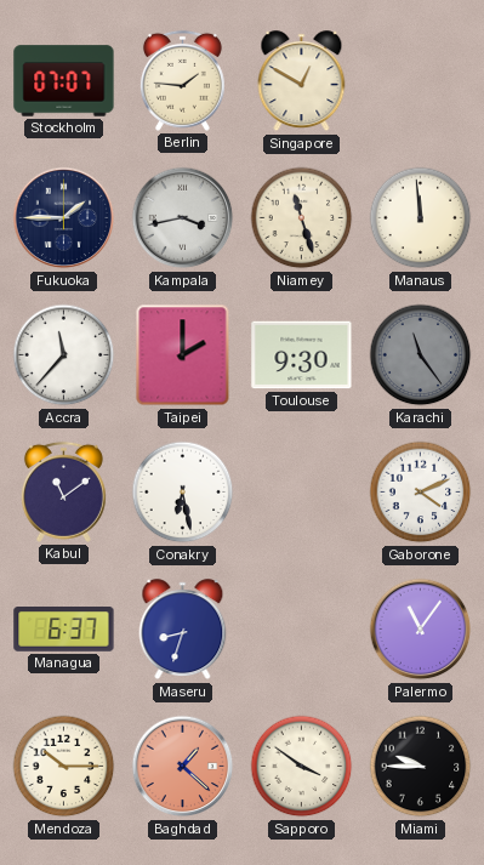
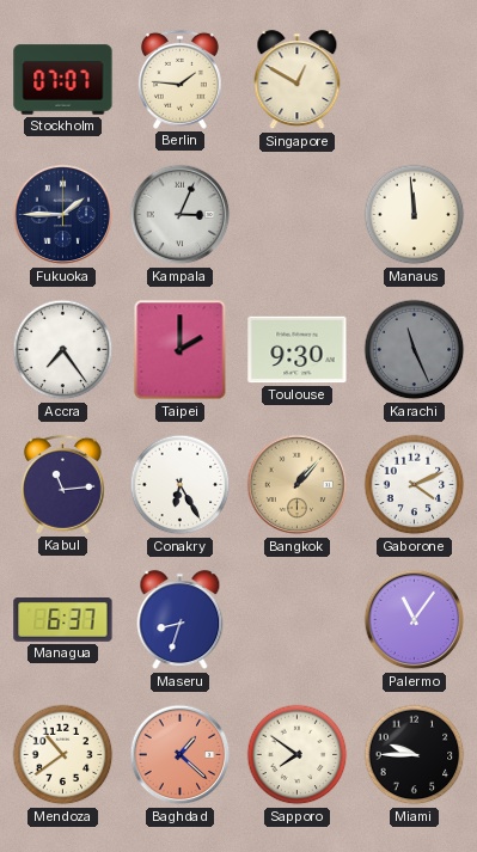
Kampala: 3:43 -> 3:04
Niamey: 11:27 -> none
Accra: 11:37 -> 7:24
Karachi: 11:24 -> 11:26
Kabul: 11:09 -> 11:14
Conakry: 6:28 -> 6:25
Bangkok: none -> 1:07
Mendoza: 10:15 -> 10:39
Sapporo: 3:51 -> 7:51
